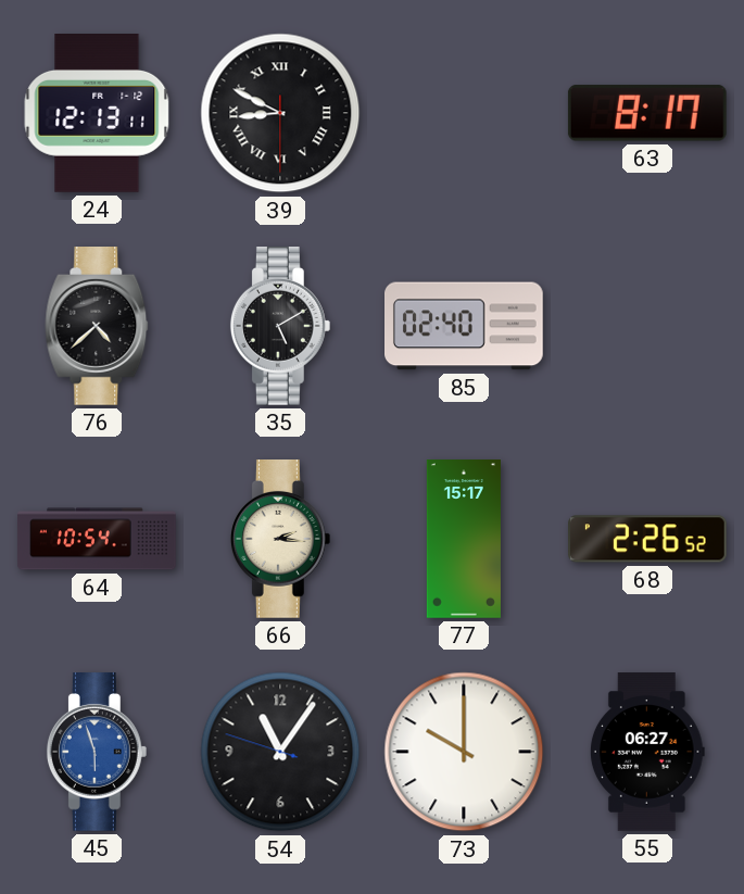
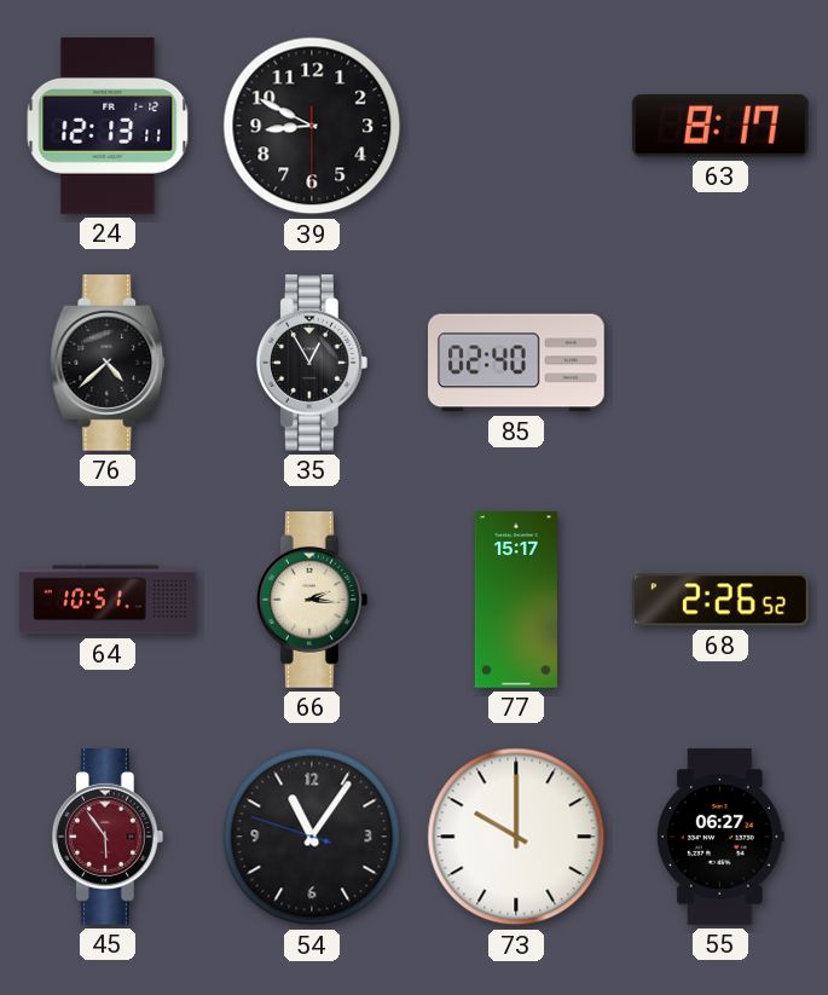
39 numerals: Roman -> Arabic
35: 5:10 -> 12:55
64: 10:54 -> 10:51
45: 5:57 -> 5:54
45 dial: blue -> burgundy
